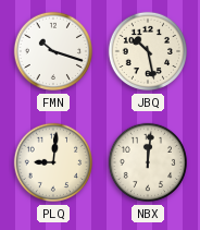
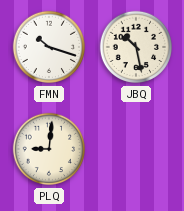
NBX: 12:01 -> none
